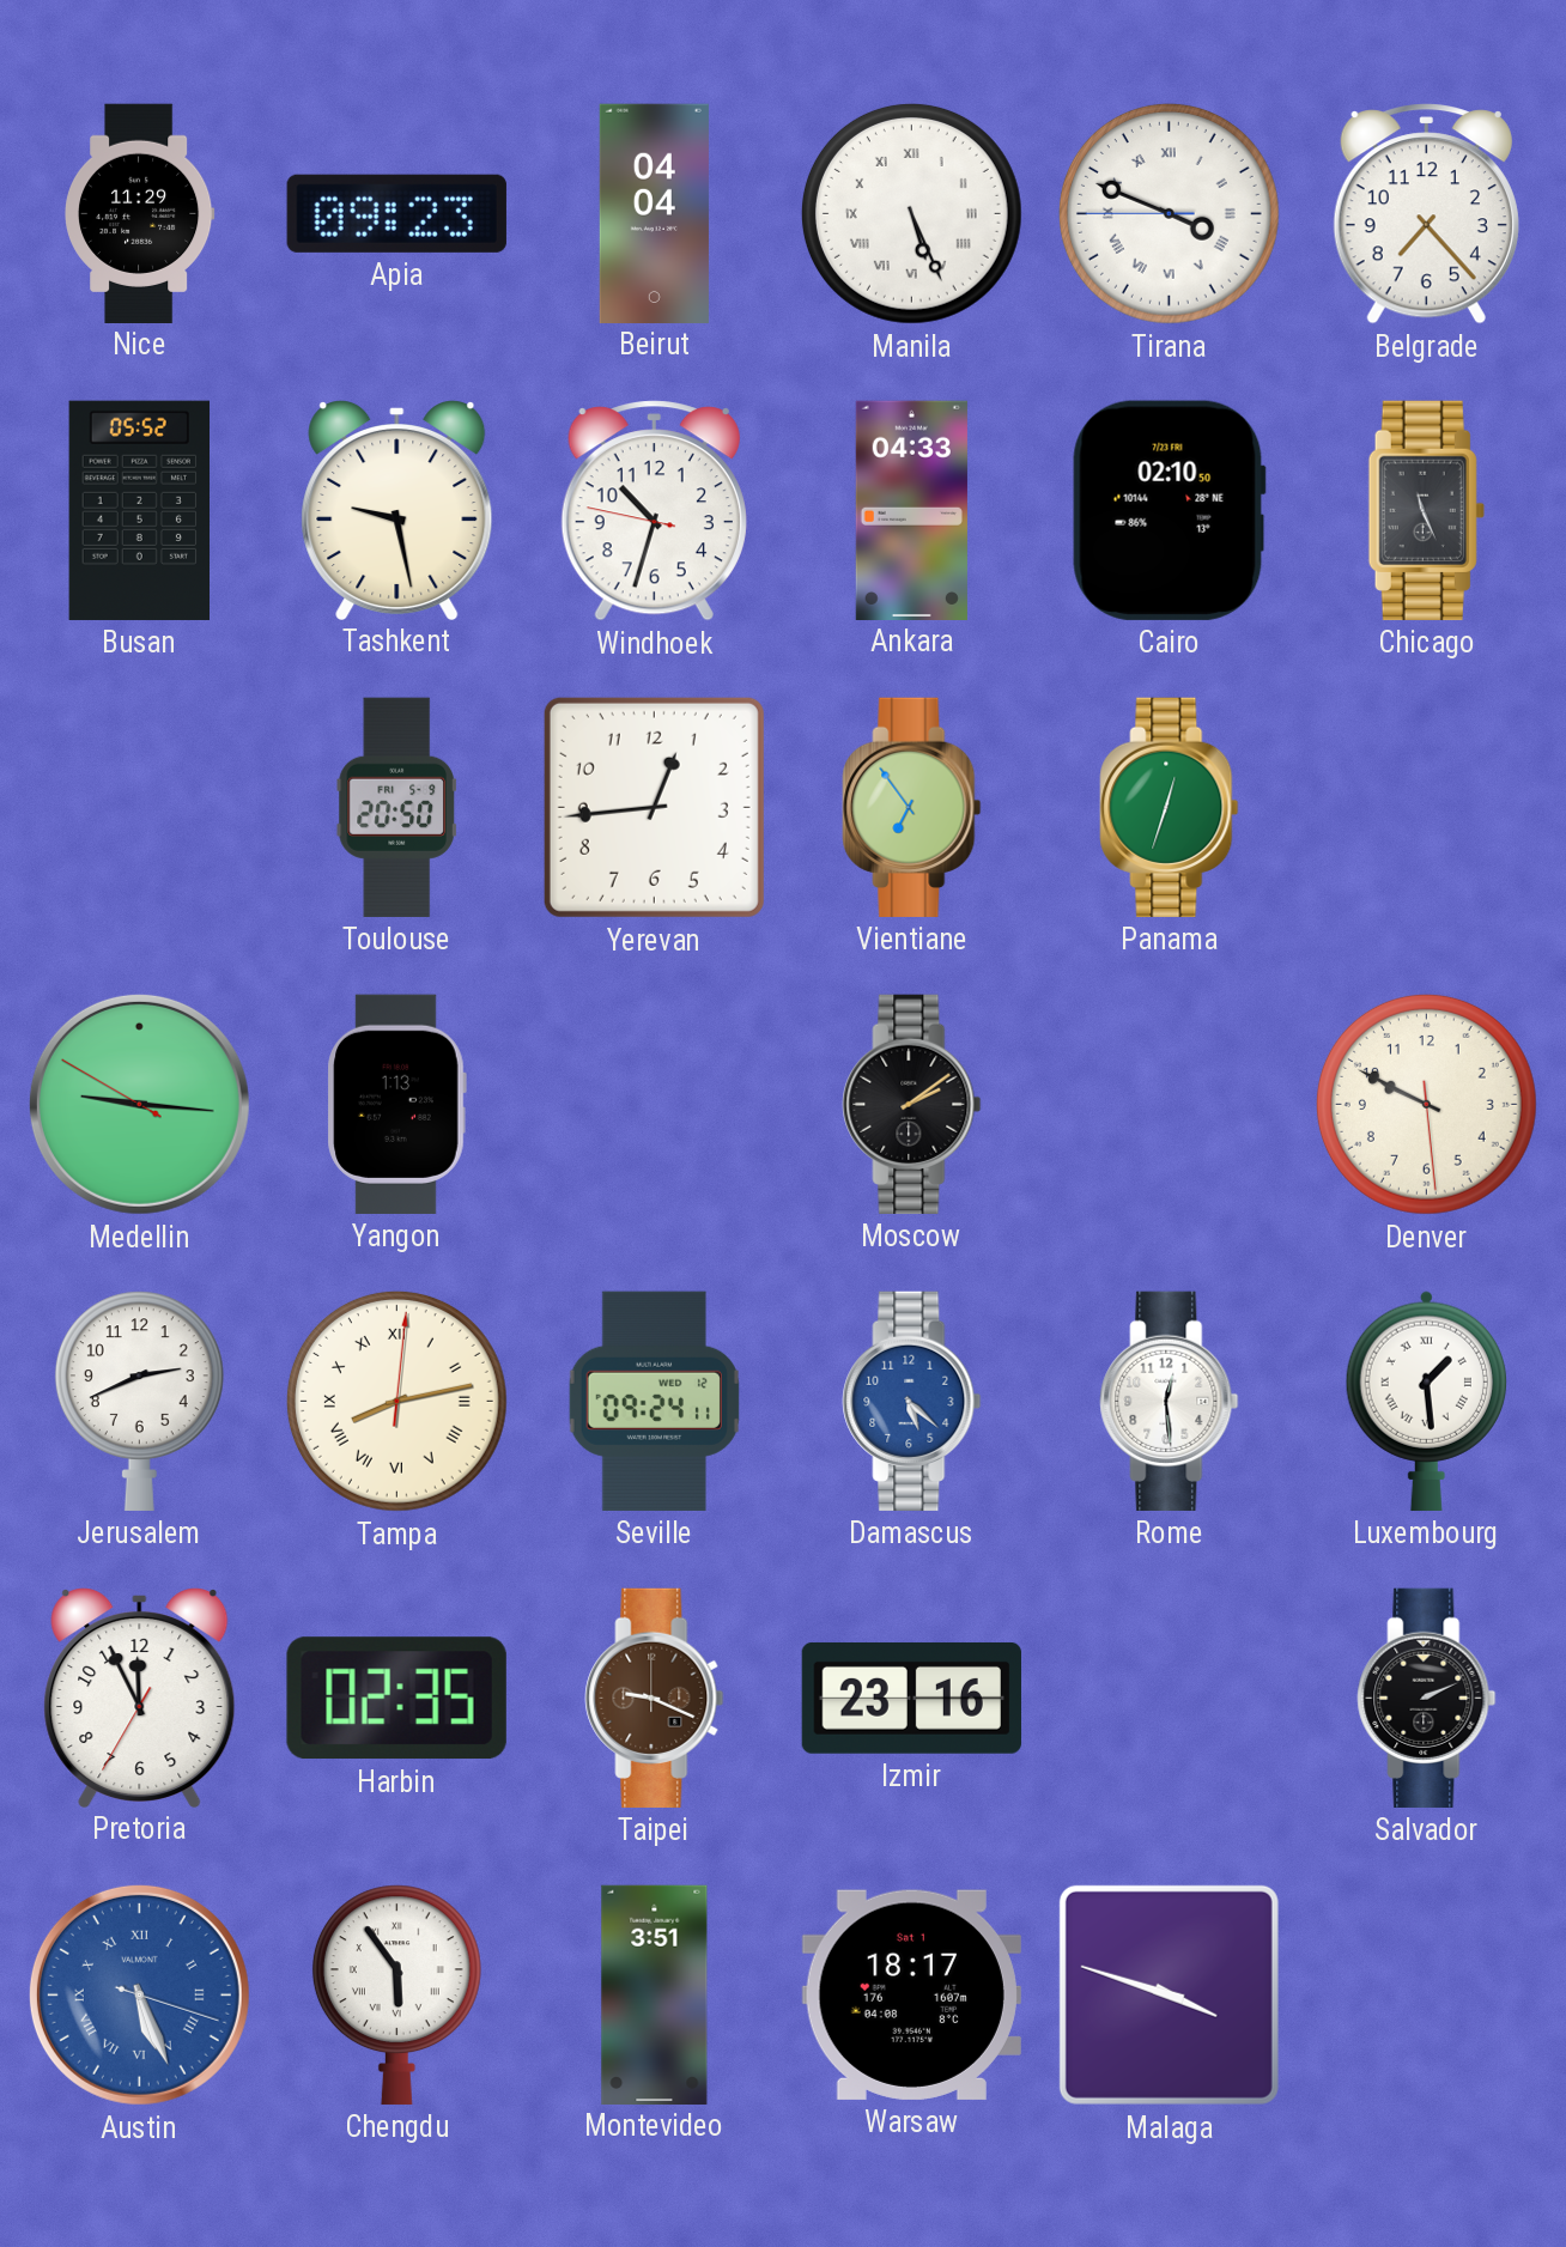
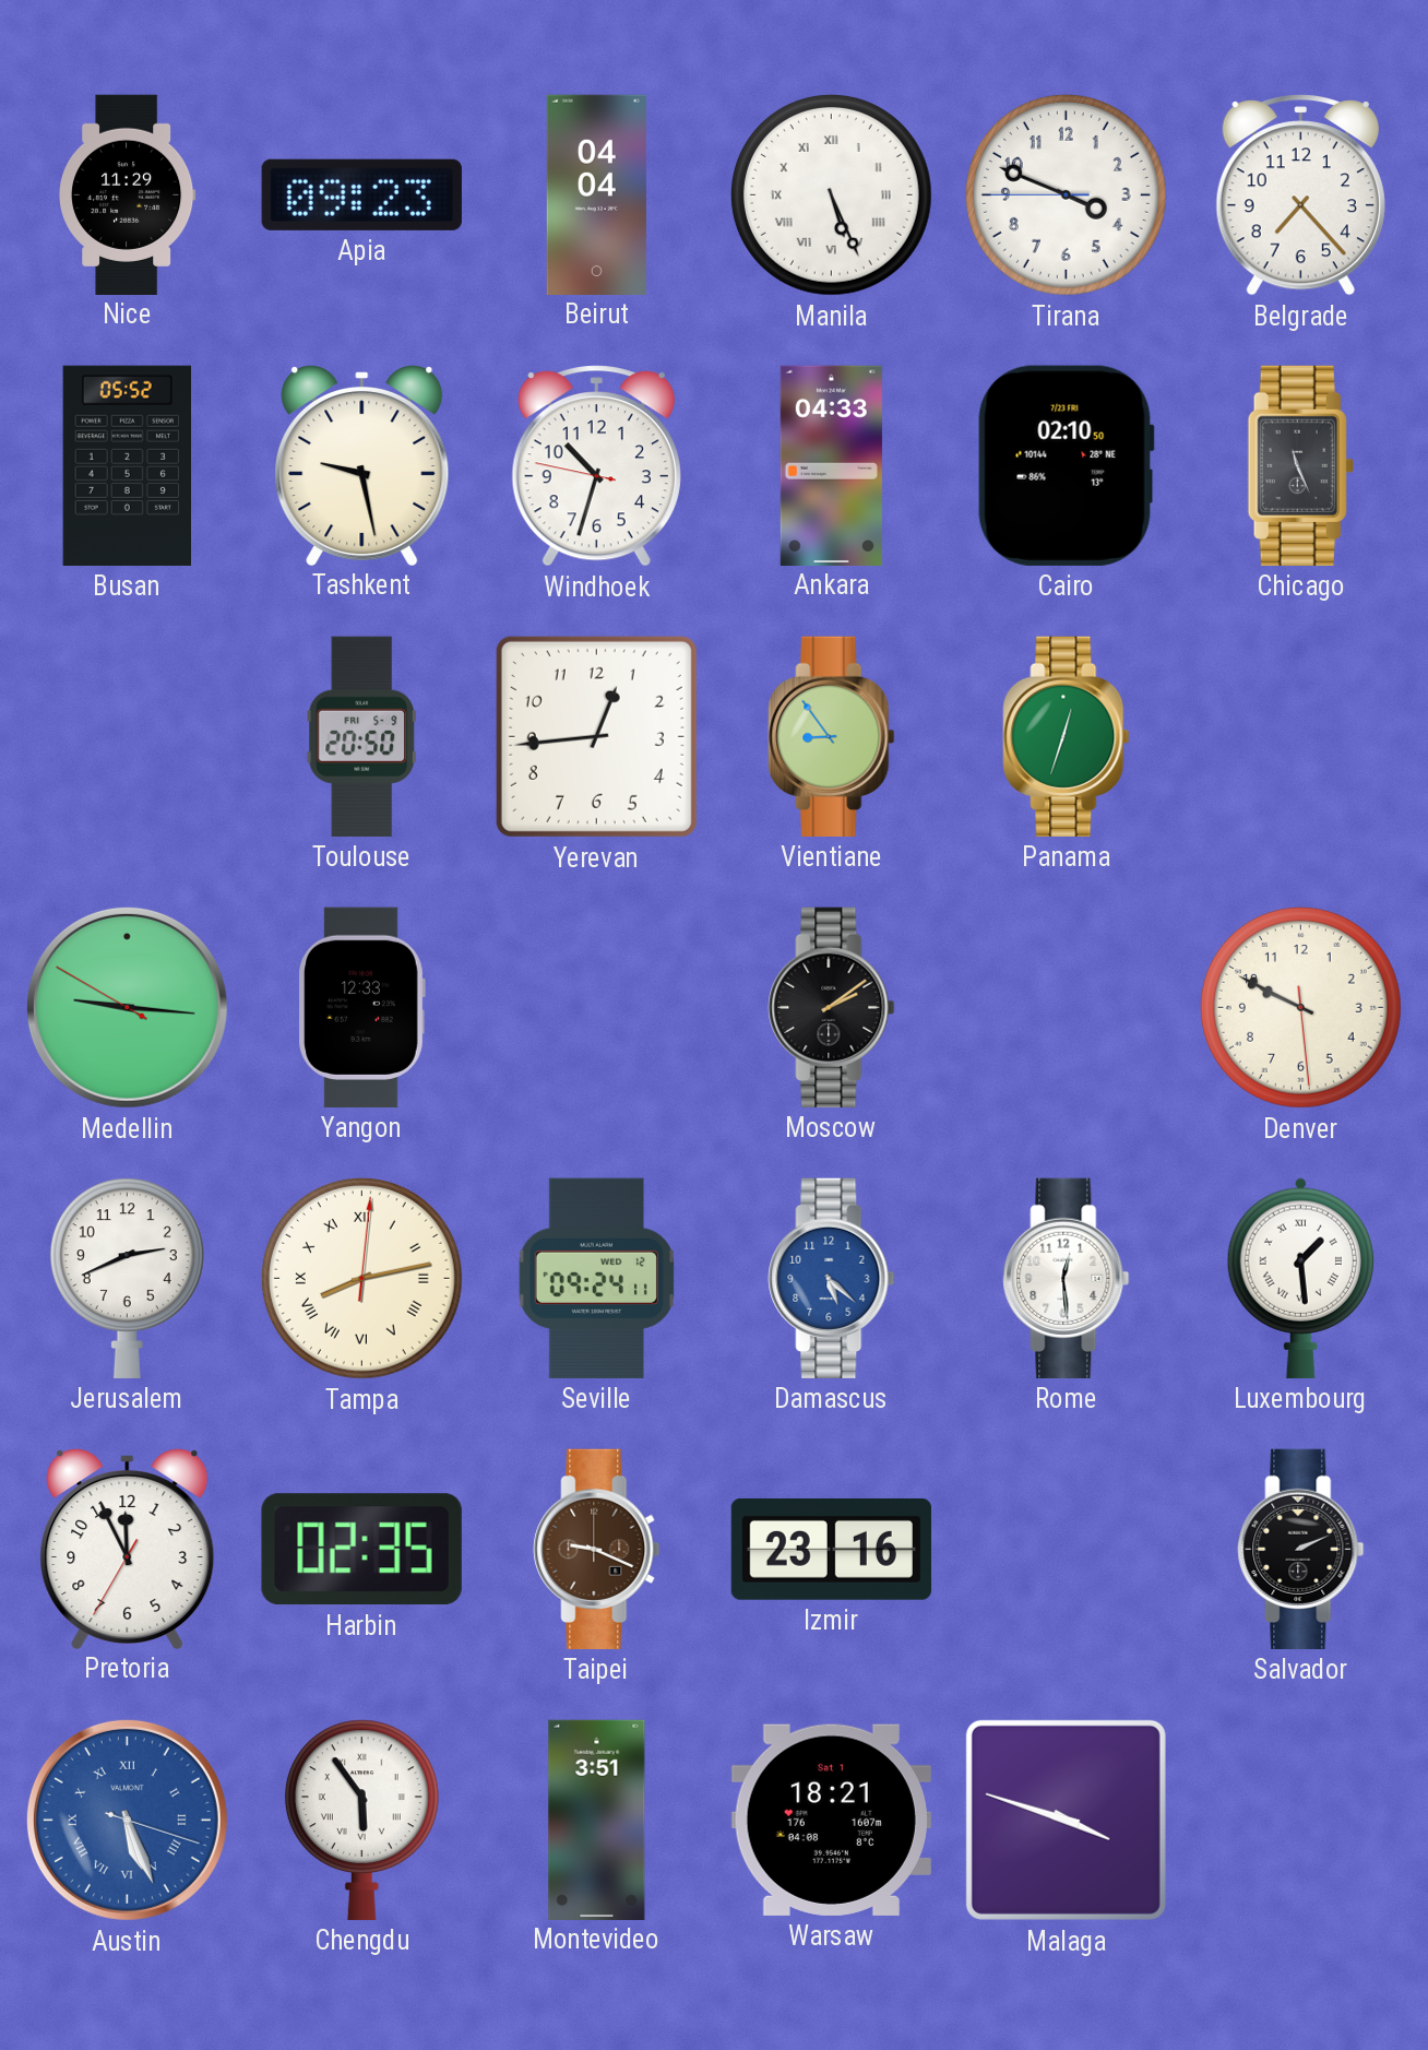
Tirana numerals: Roman -> Arabic
Vientiane: 6:54 -> 8:54
Yangon: 1:13 -> 12:33
Warsaw: 18:17 -> 18:21
